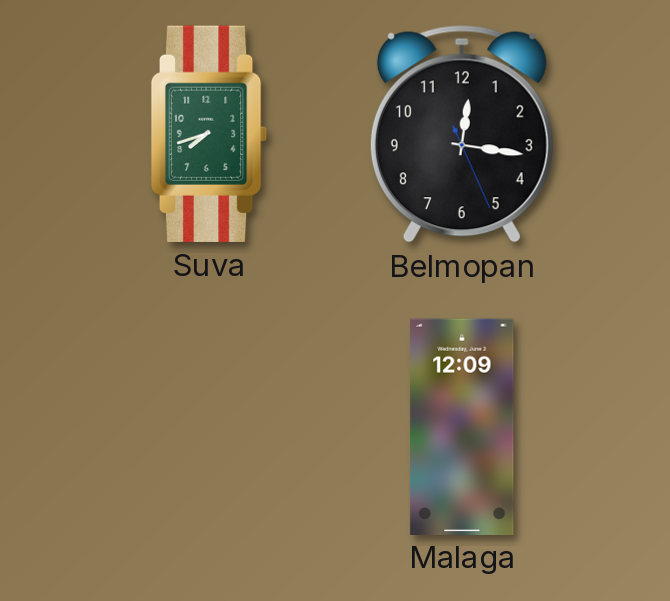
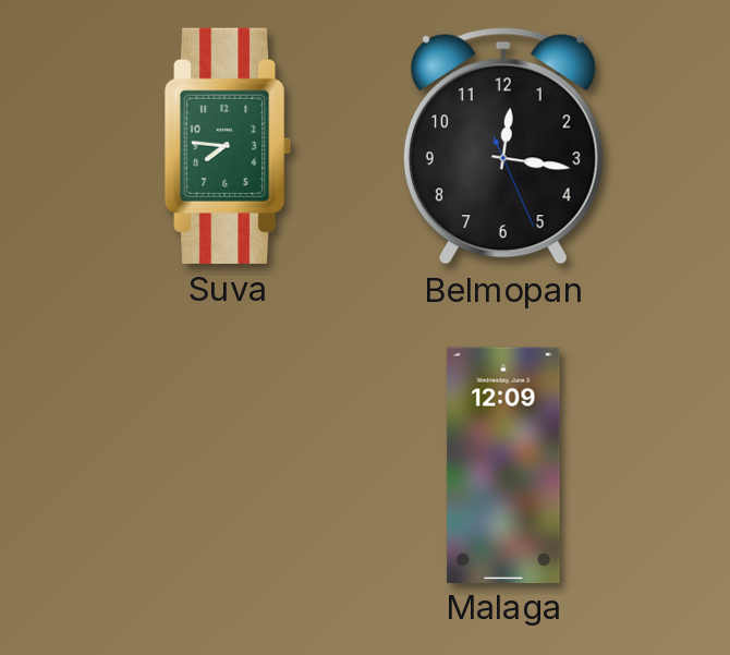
Suva: 7:42 -> 7:46
